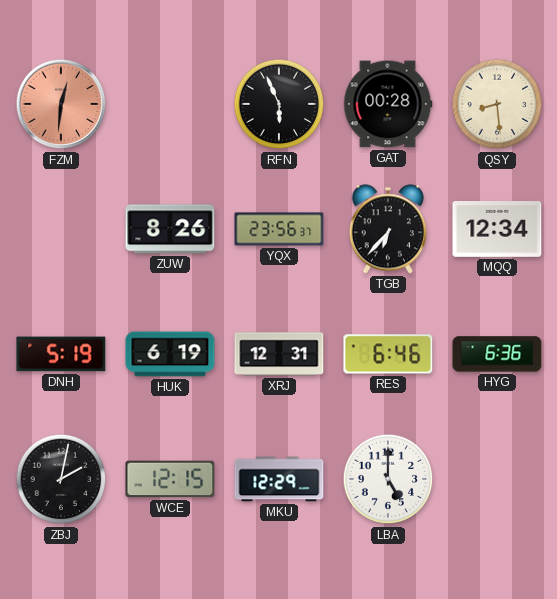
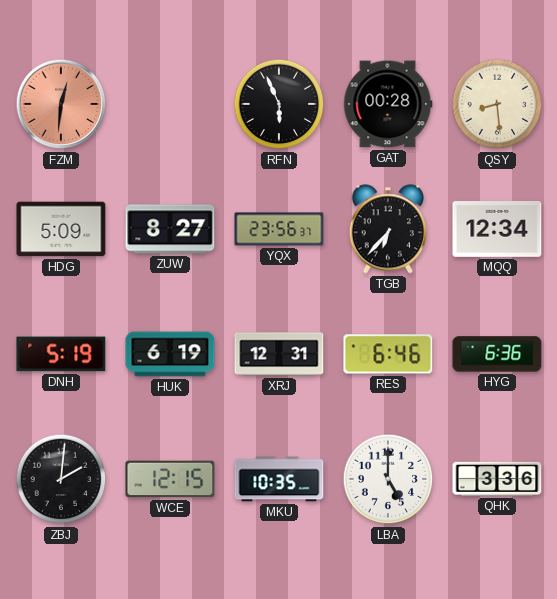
HDG: none -> 5:09
ZUW: 8:26 -> 8:27
ZBJ: 2:02 -> 2:01
MKU: 12:29 -> 10:35
QHK: none -> 3:36
